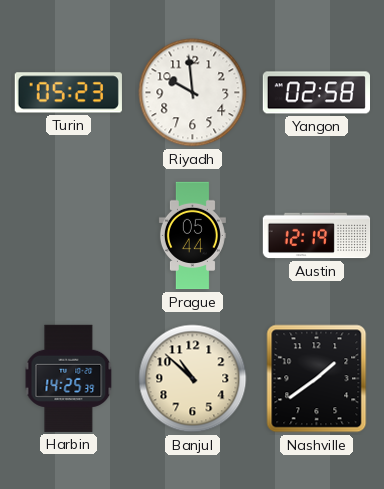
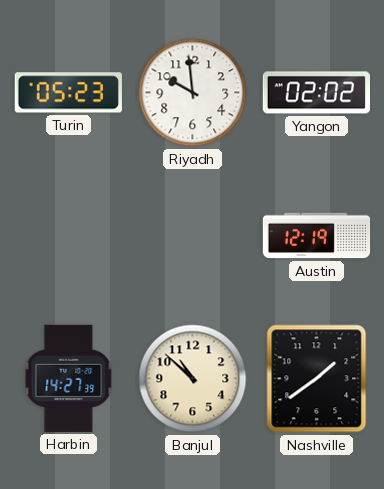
Yangon: 02:58 -> 02:02
Prague: 05:44 -> none
Harbin: 14:25 -> 14:27
